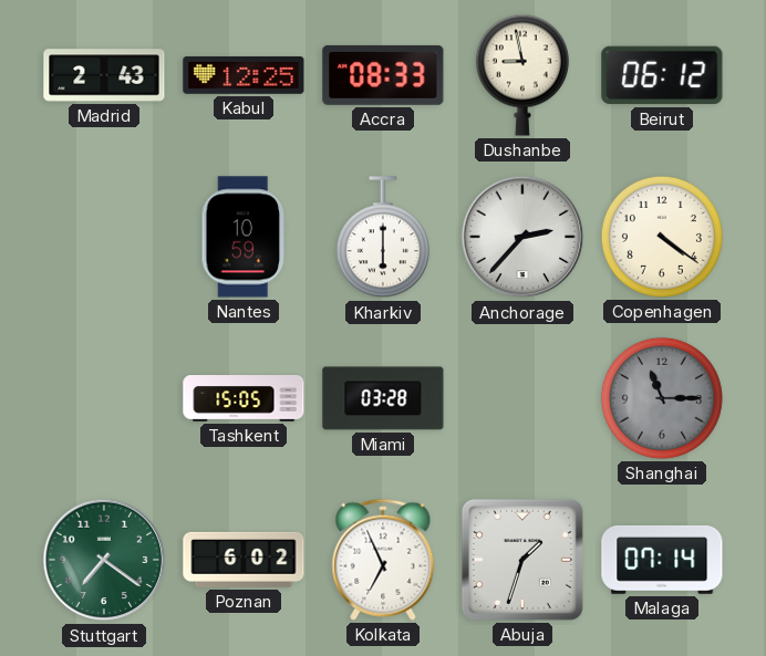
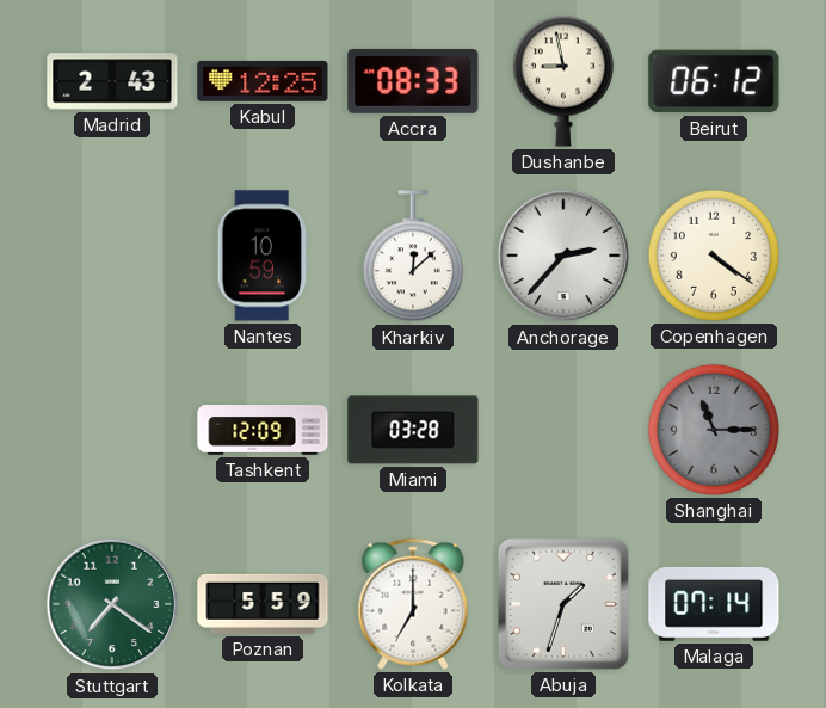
Kharkiv: 6:00 -> 12:08
Tashkent: 15:05 -> 12:09
Poznan: 6:02 -> 5:59
Kolkata: 6:56 -> 7:00
